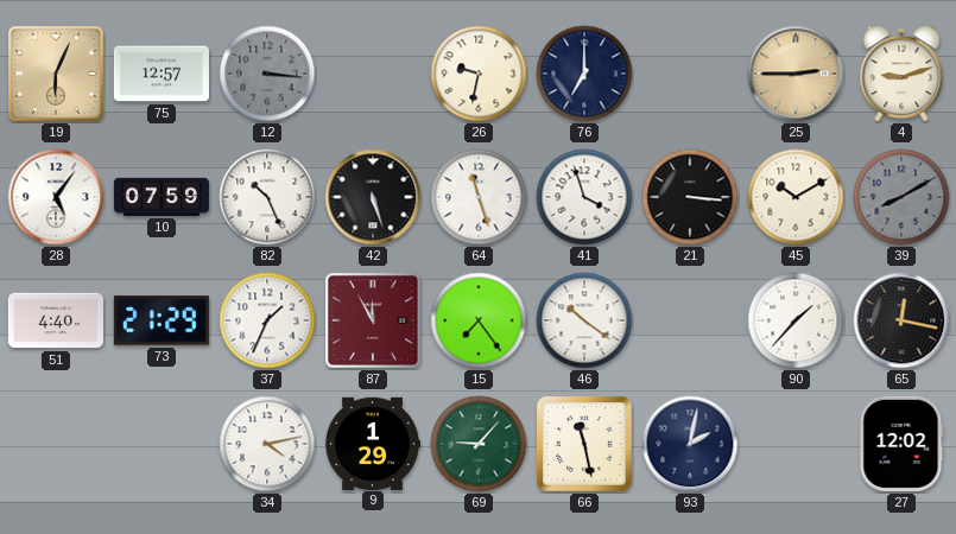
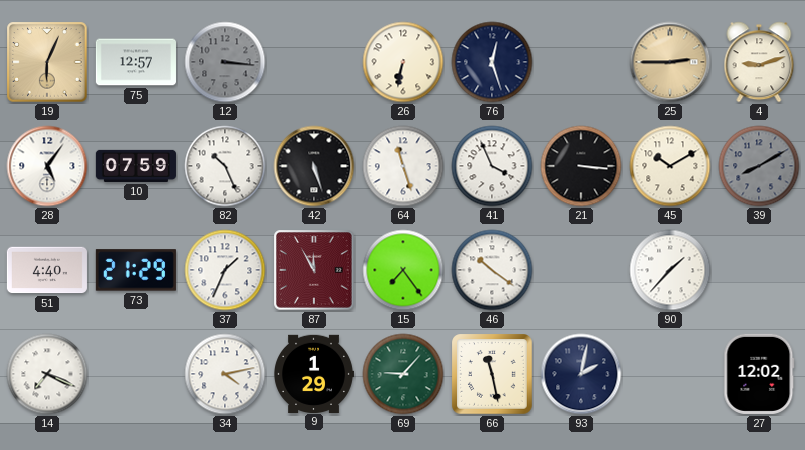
26: 9:32 -> 6:32
76: 7:00 -> 12:27
41: 3:57 -> 3:56
65: 12:17 -> none
14: none -> 7:19
